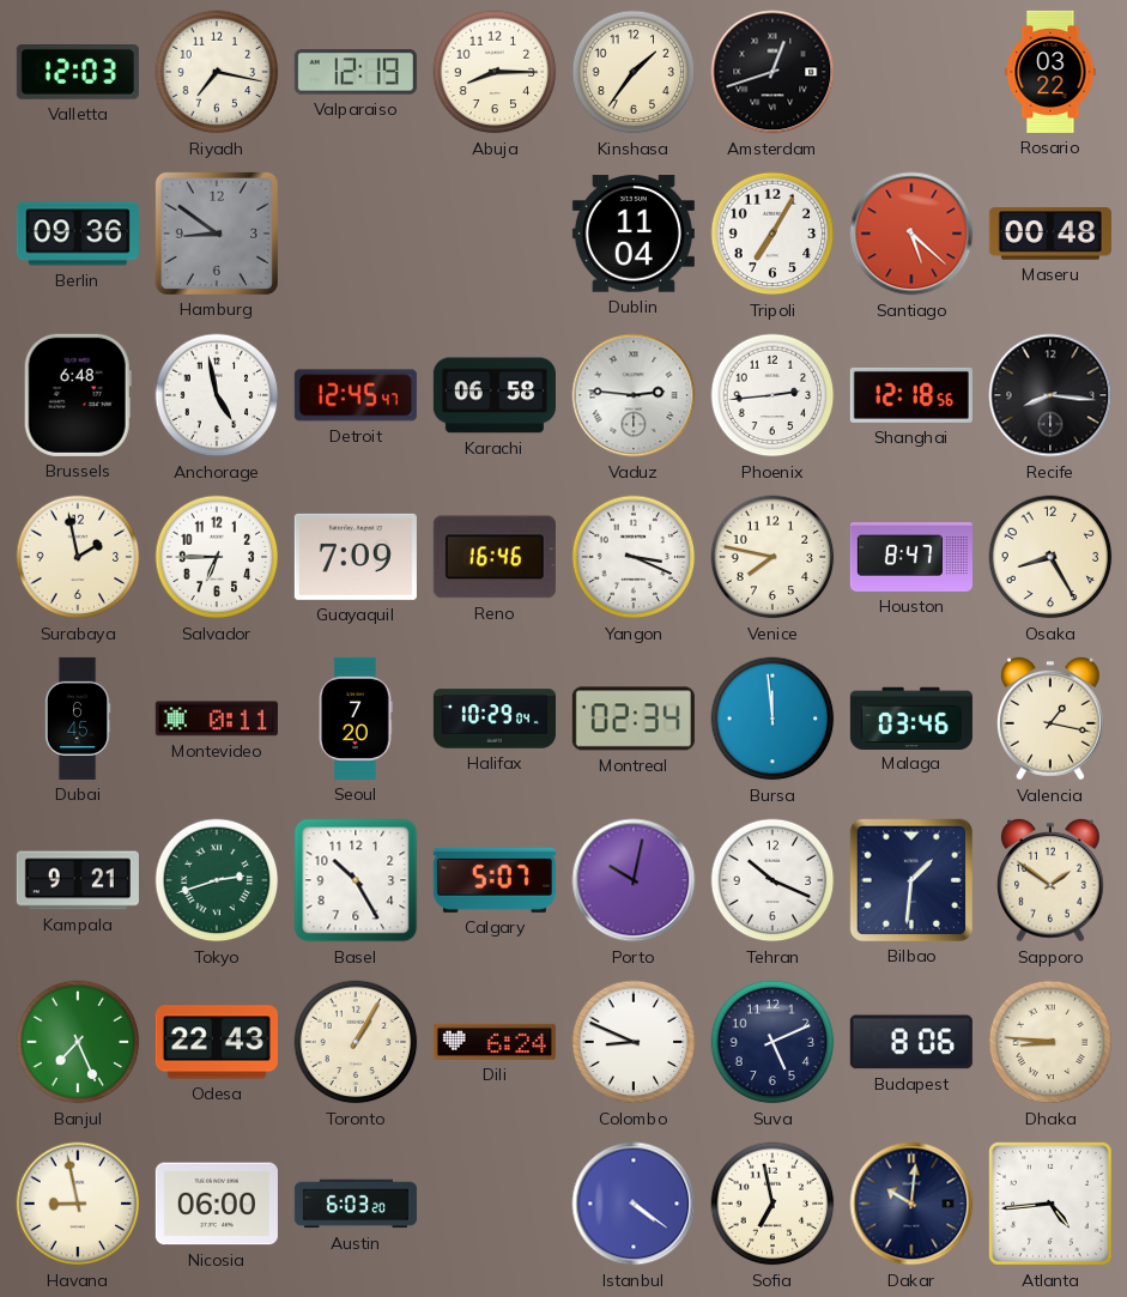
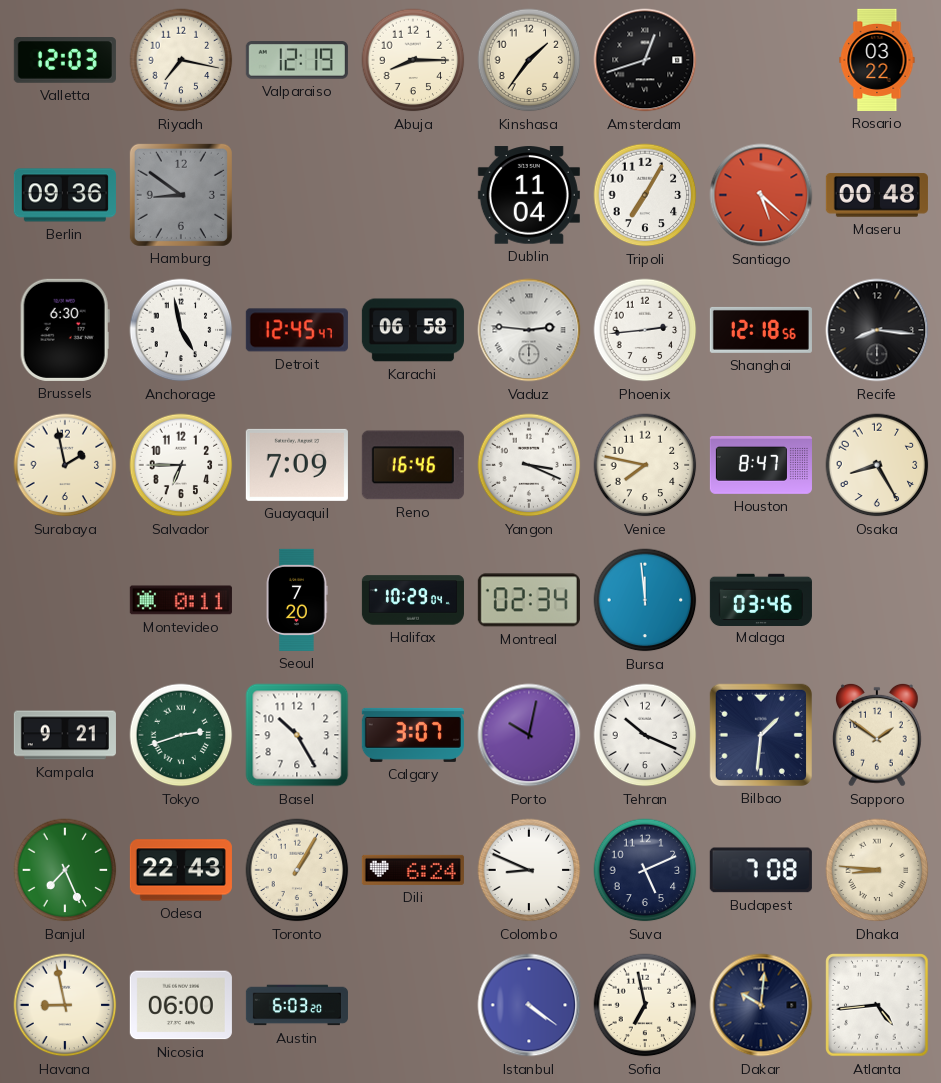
Brussels: 6:48 -> 6:30
Dubai: 6:45 -> none
Valencia: 1:17 -> none
Calgary: 5:07 -> 3:07
Budapest: 8:06 -> 7:08
